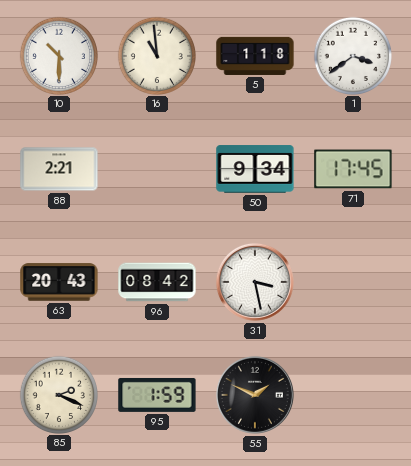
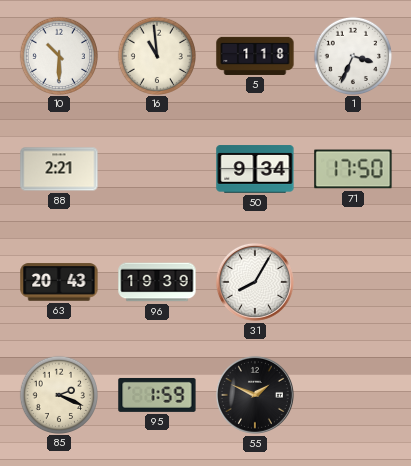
1: 3:39 -> 3:34
71: 17:45 -> 17:50
96: 08:42 -> 19:39
31: 3:28 -> 8:05
